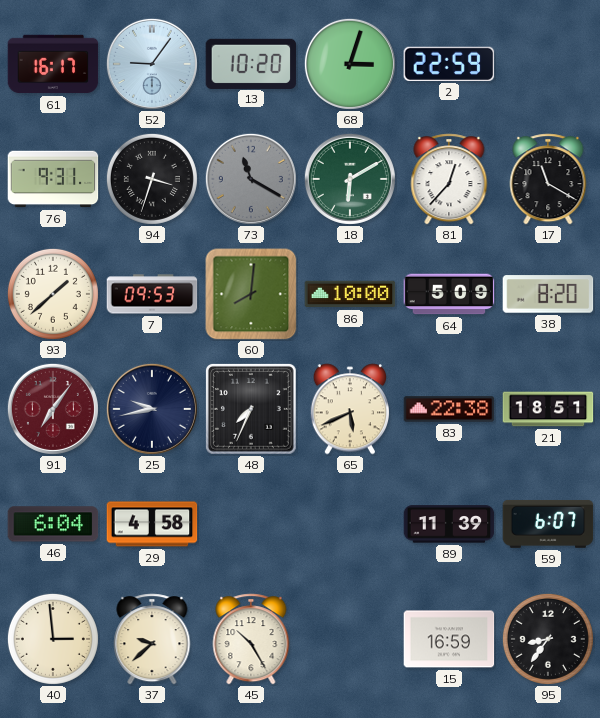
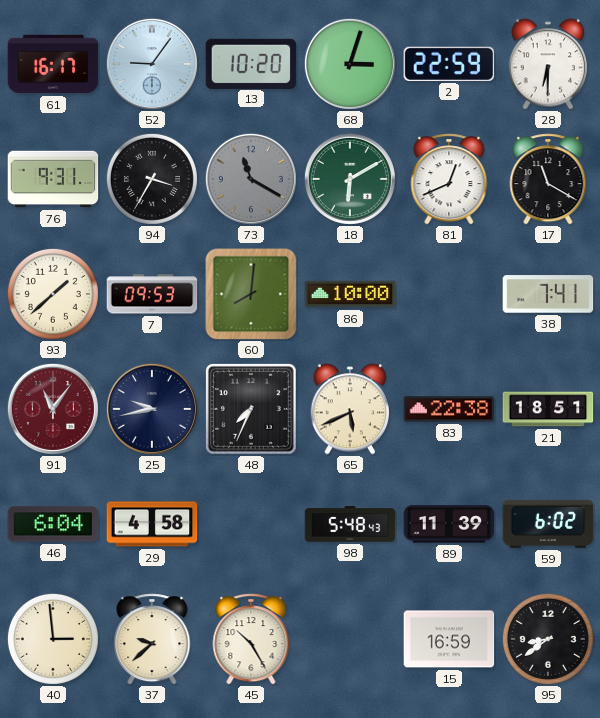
28: none -> 6:30
94: 3:33 -> 3:35
81: 12:37 -> 12:41
64: 5:09 -> none
38: 8:20 -> 7:41
91: 7:06 -> 11:06
98: none -> 5:48
59: 6:07 -> 6:02
95: 8:36 -> 8:39
